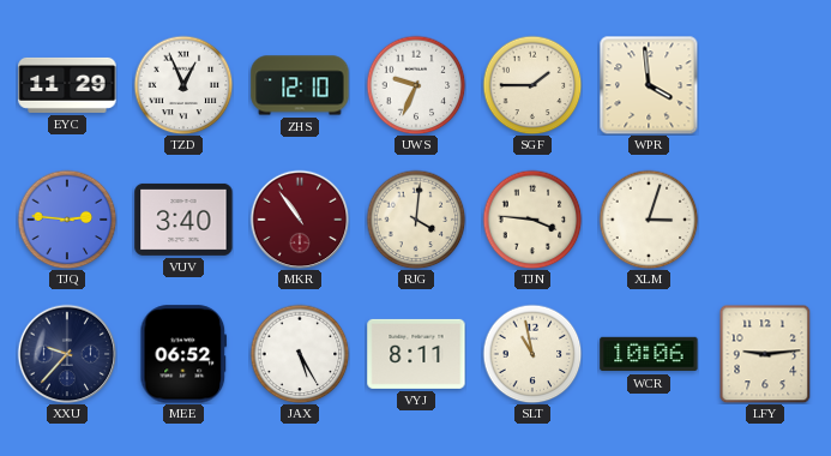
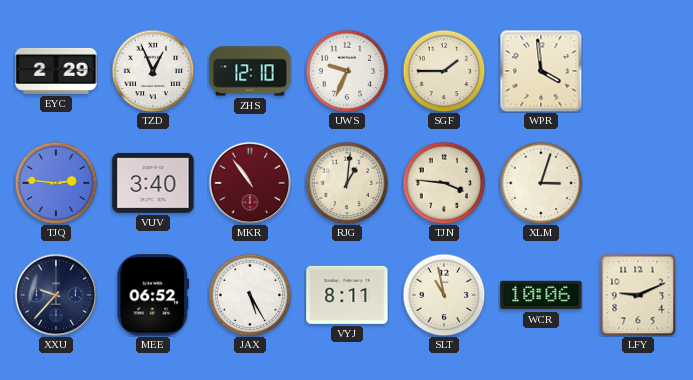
EYC: 11:29 -> 2:29
RJG: 4:01 -> 1:01
LFY: 9:14 -> 9:11
